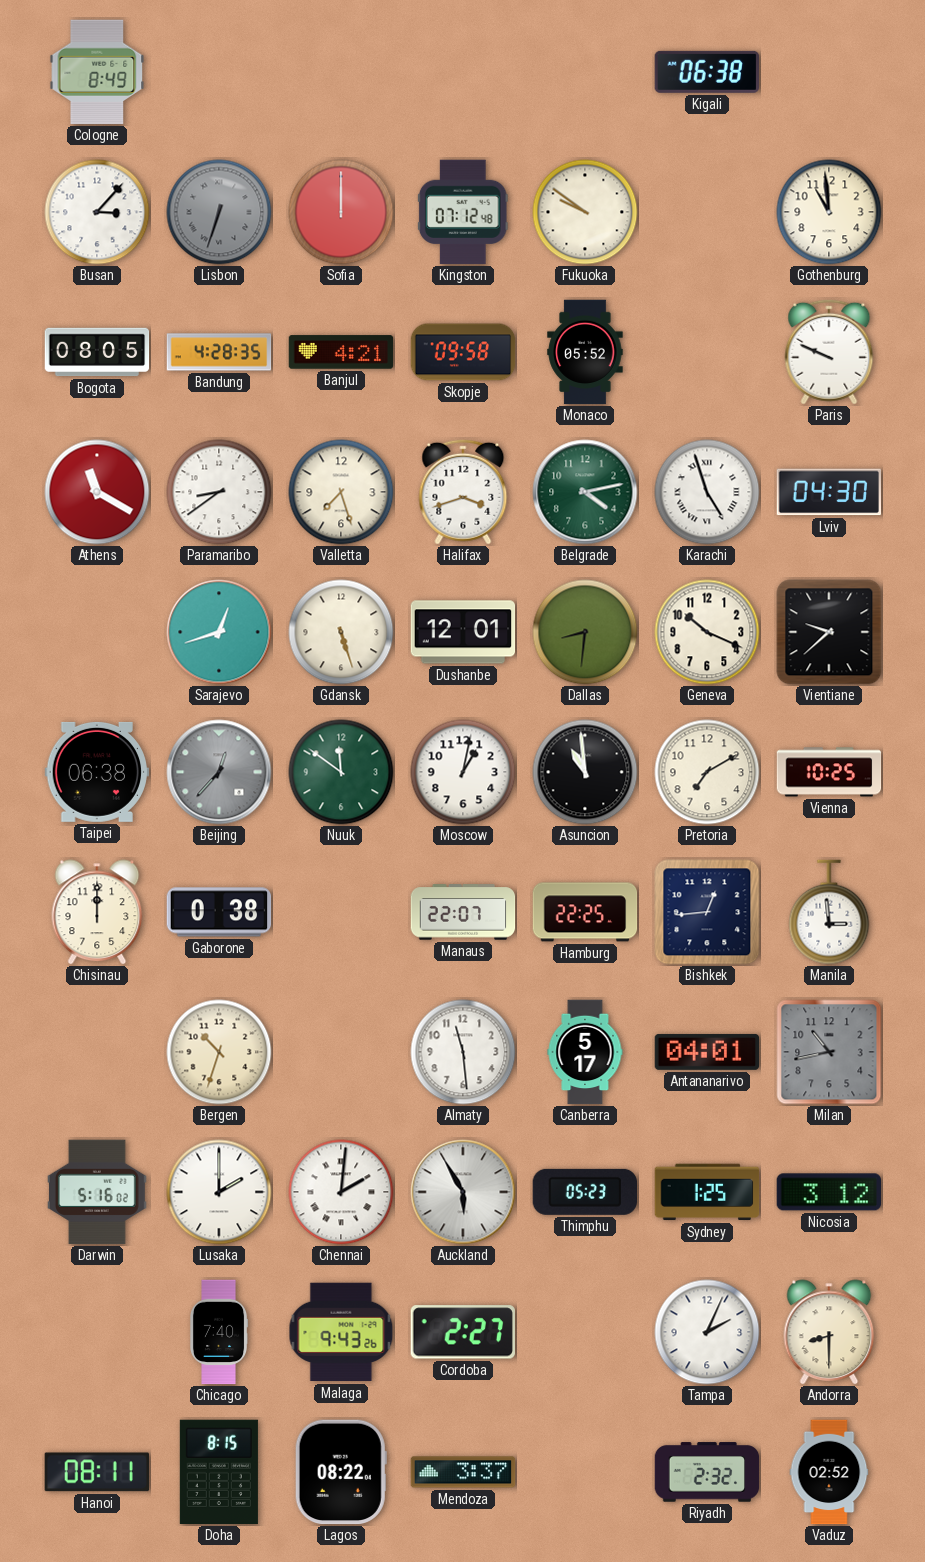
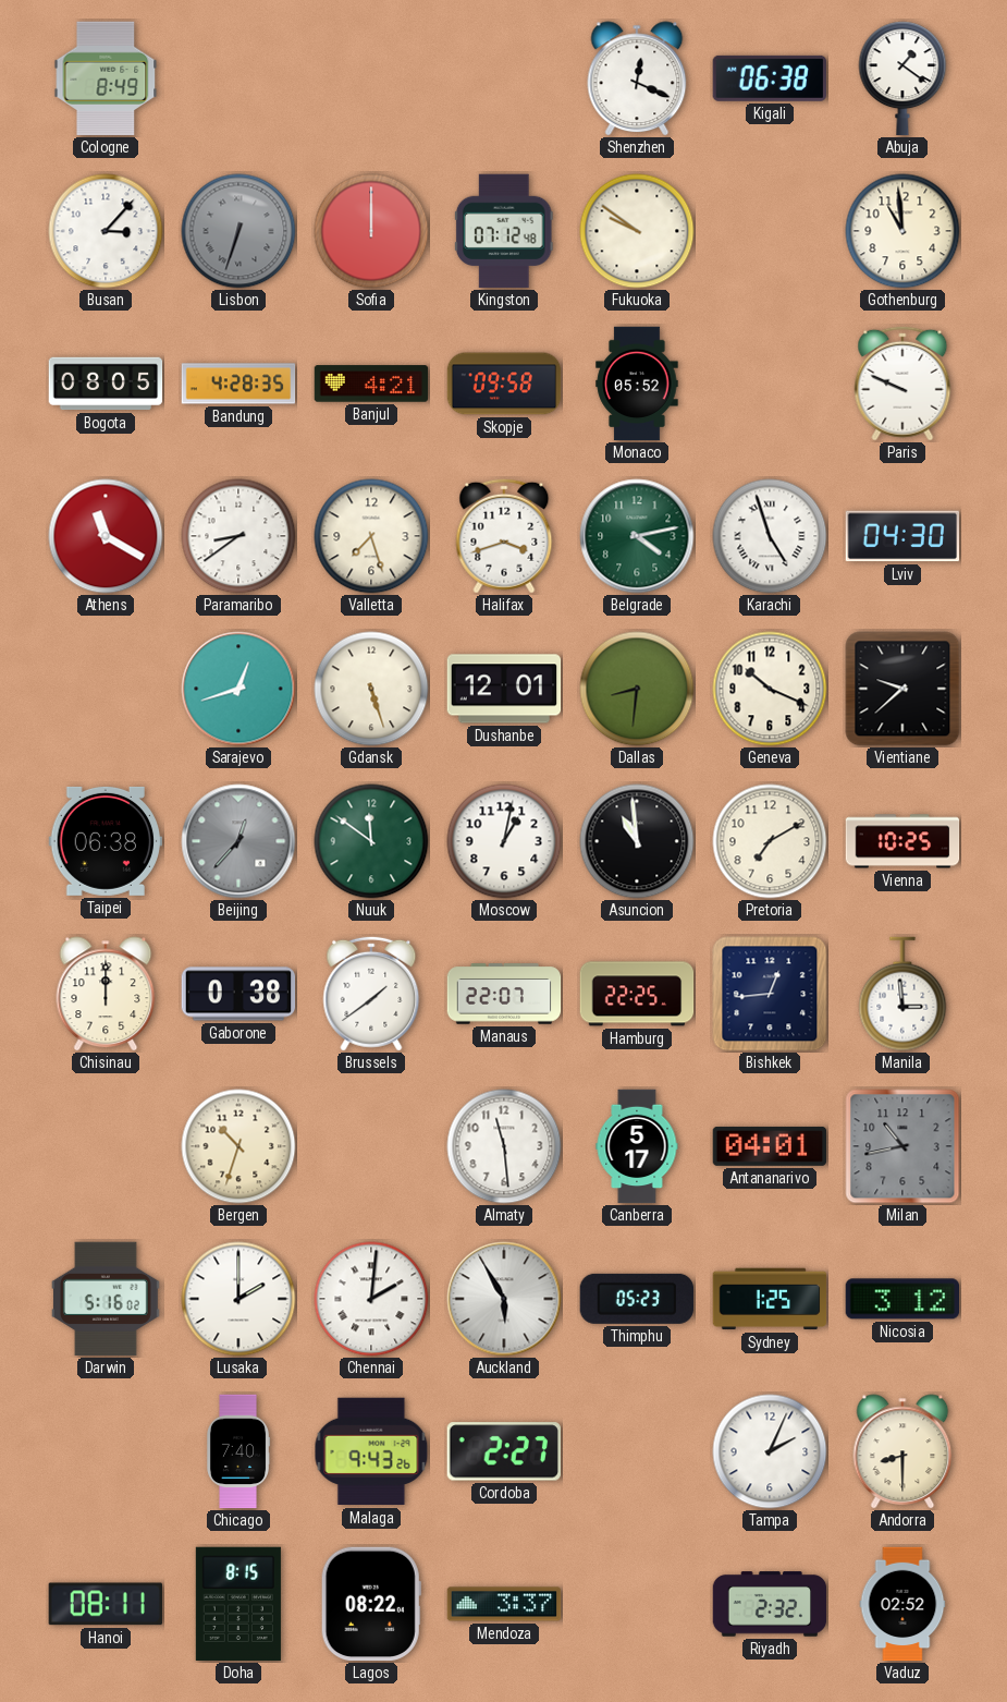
Shenzhen: none -> 12:19
Abuja: none -> 1:21
Brussels: none -> 1:39
